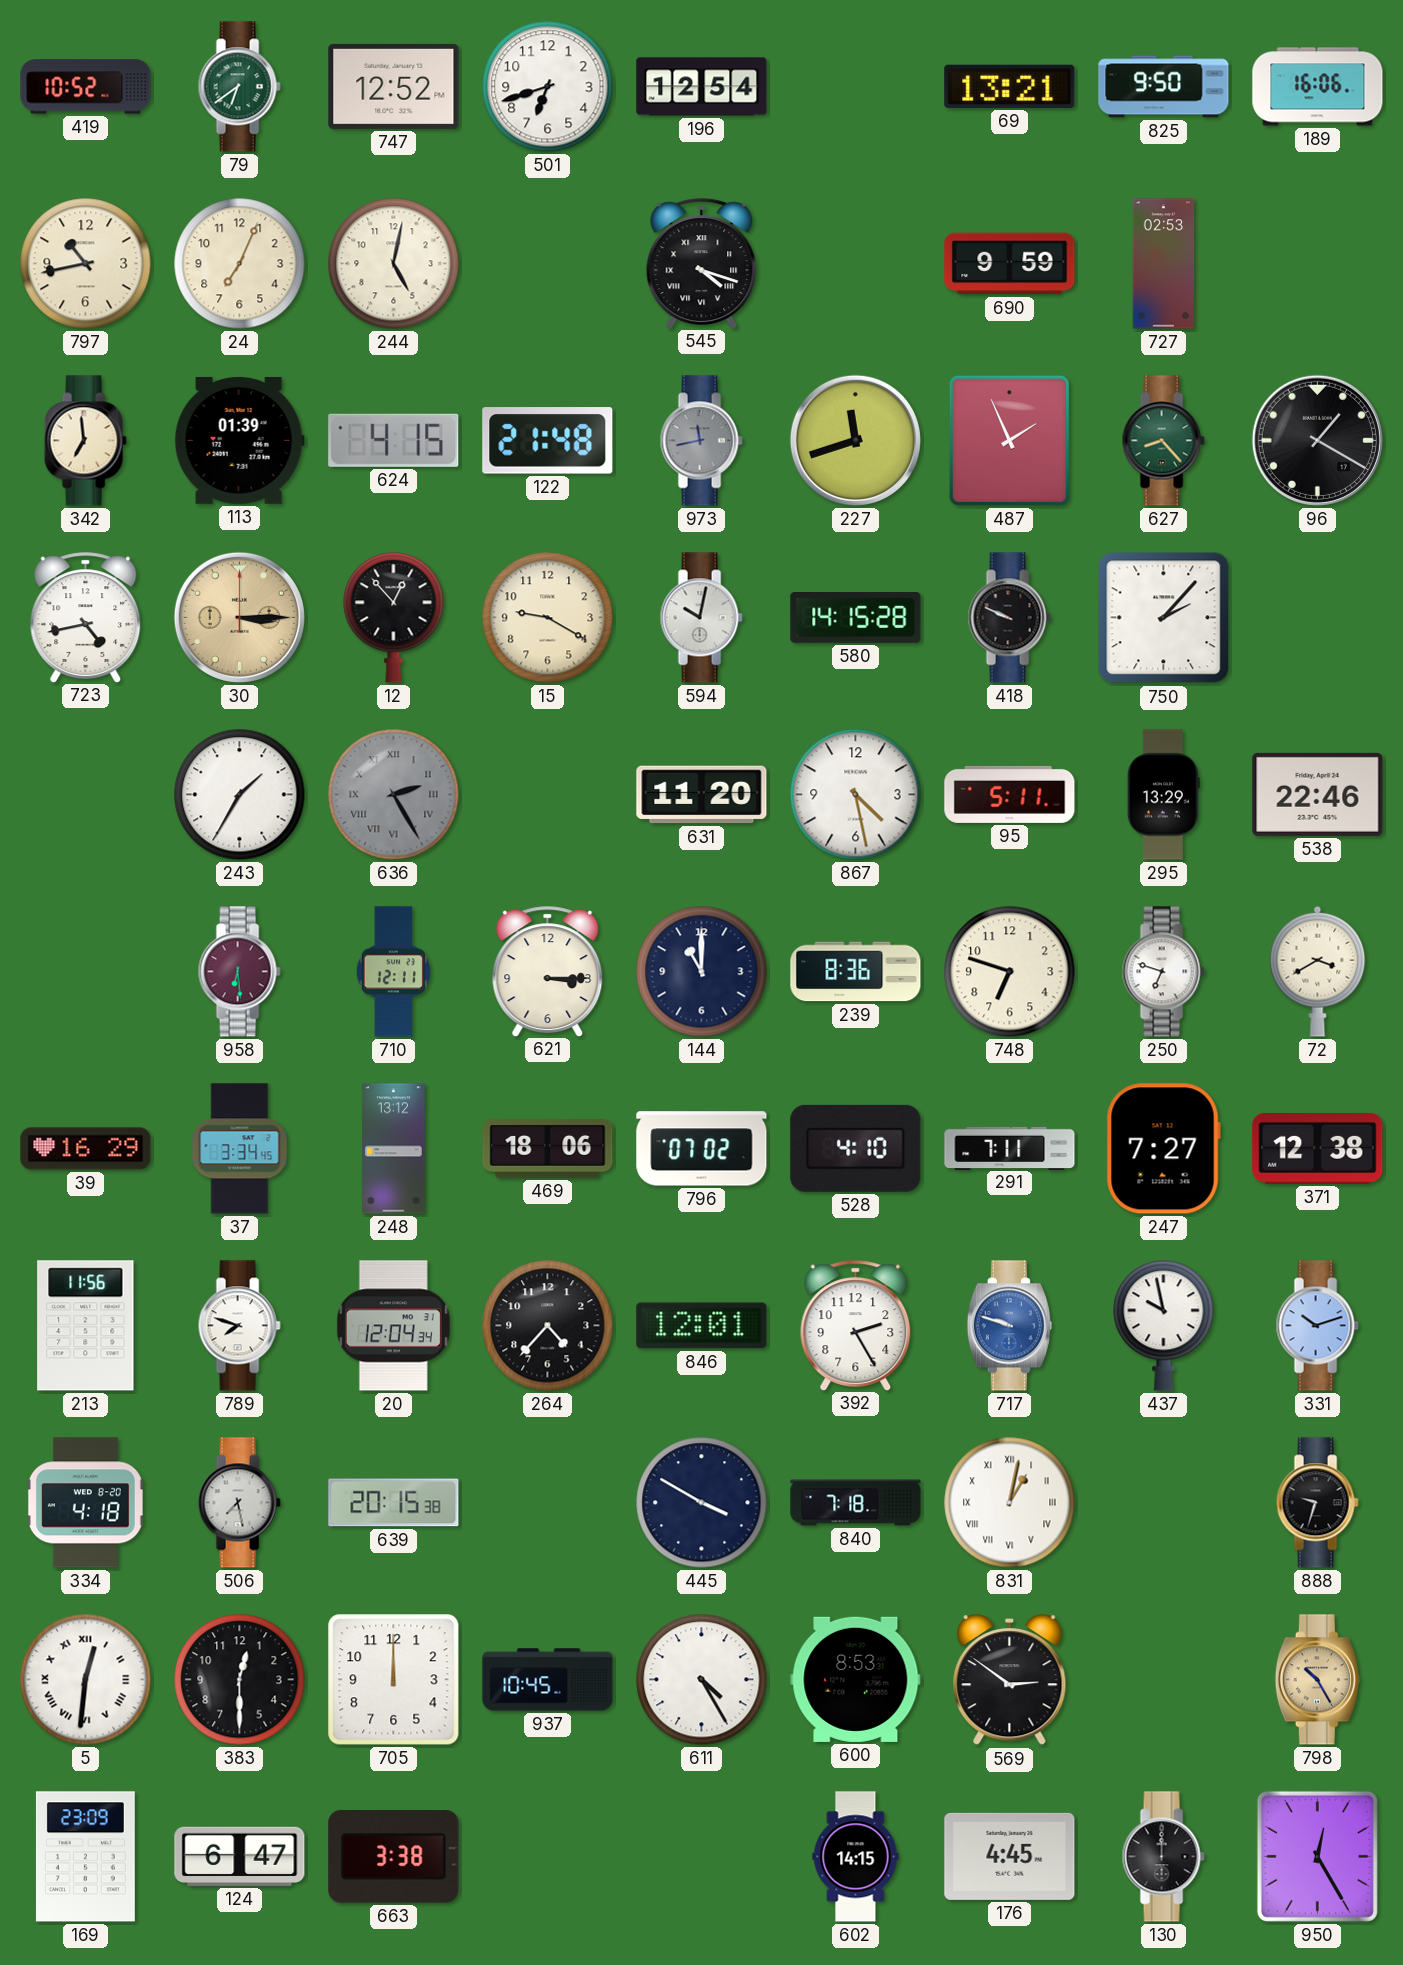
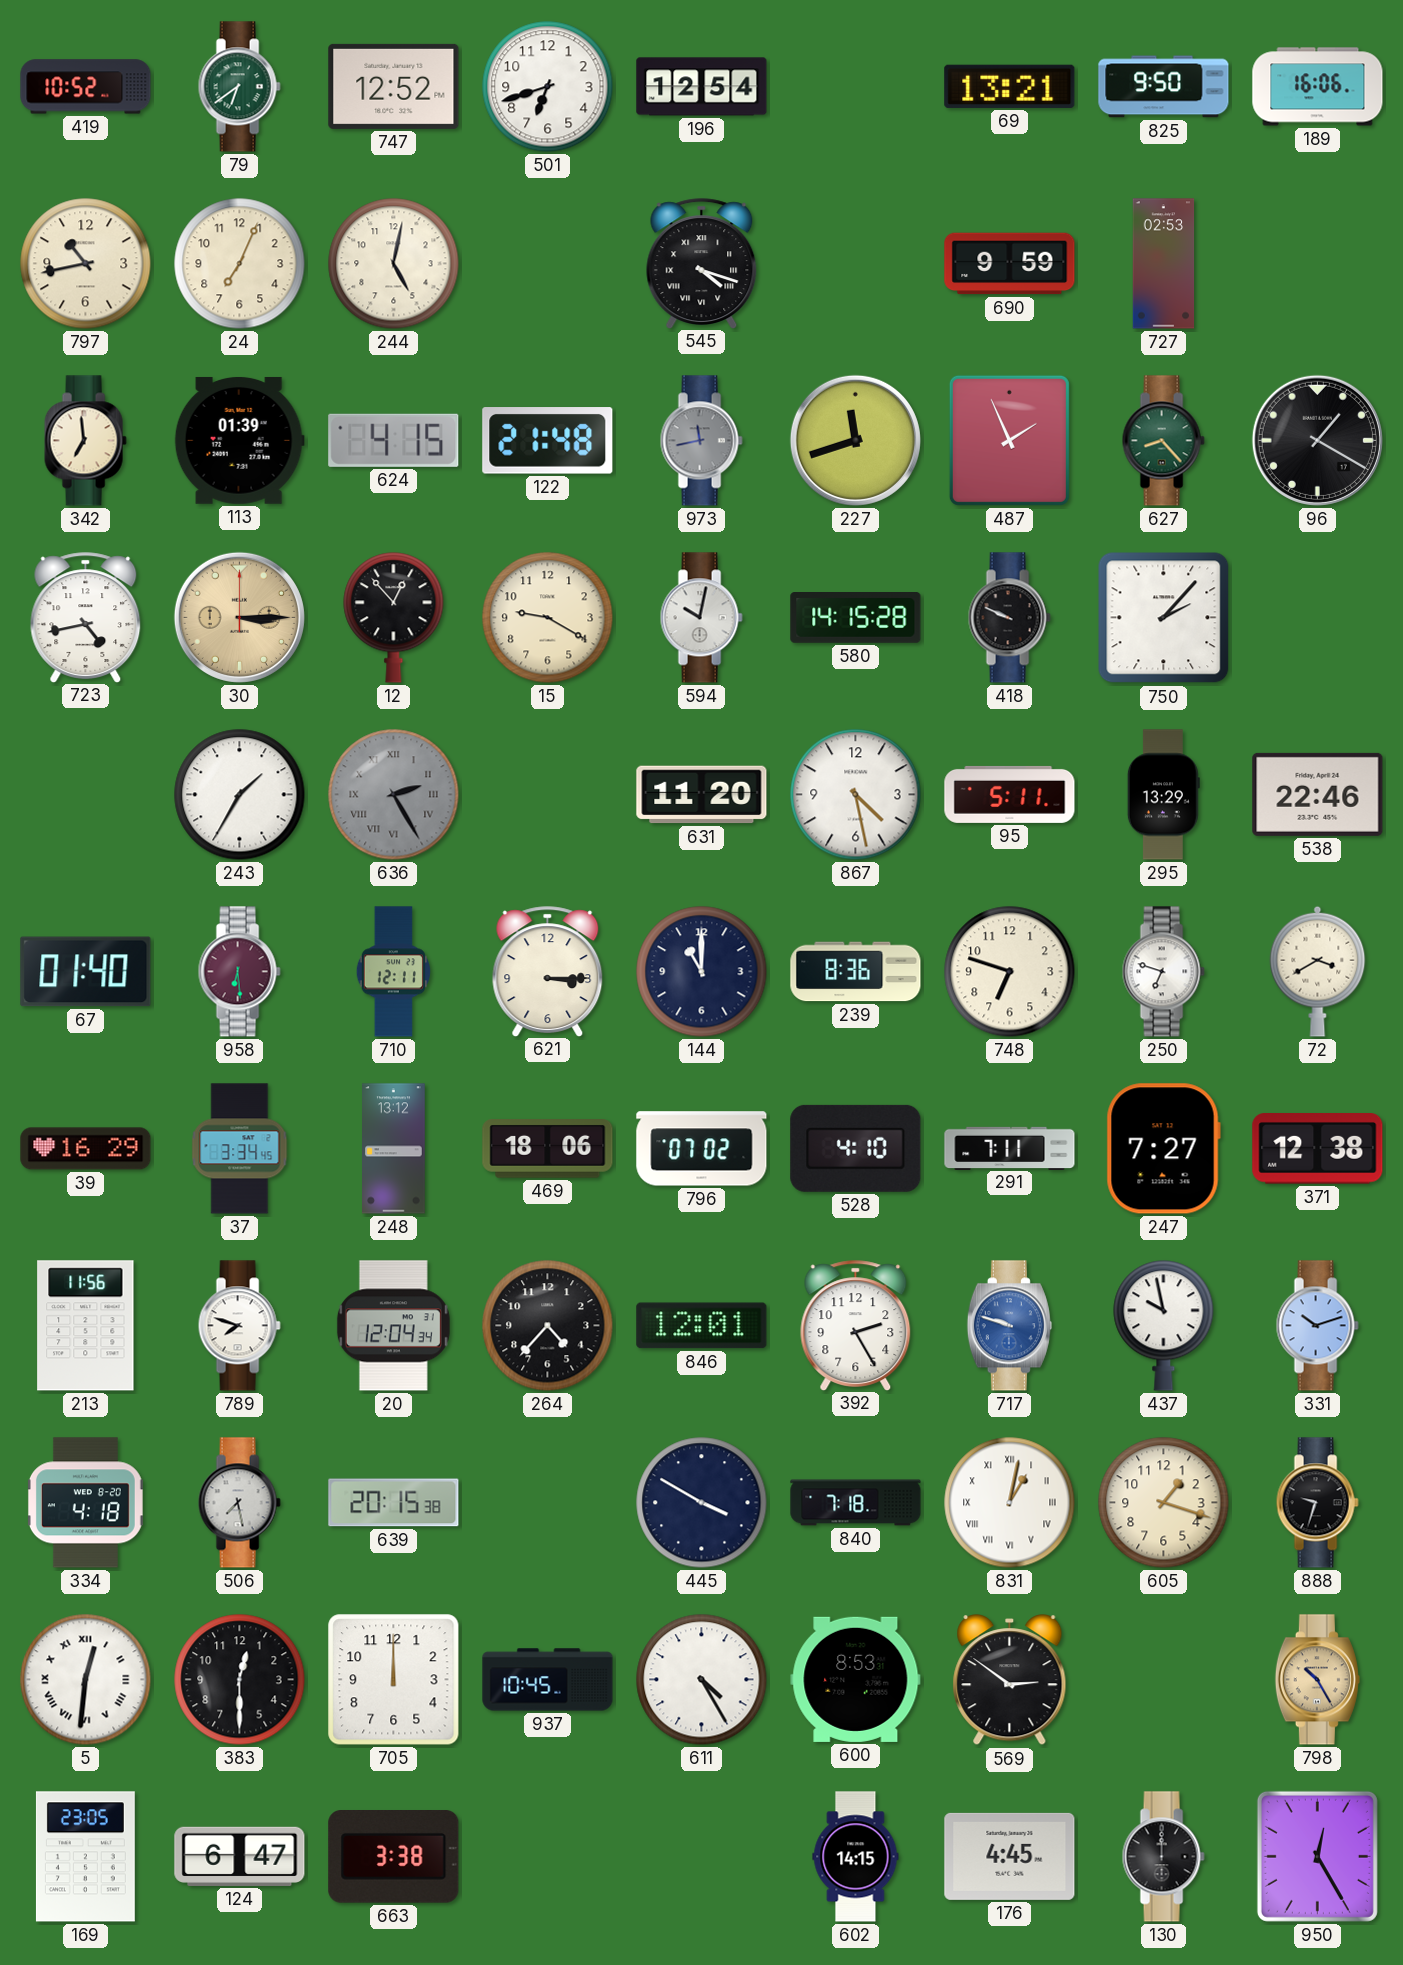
67: none -> 01:40
605: none -> 1:18
169: 23:09 -> 23:05
